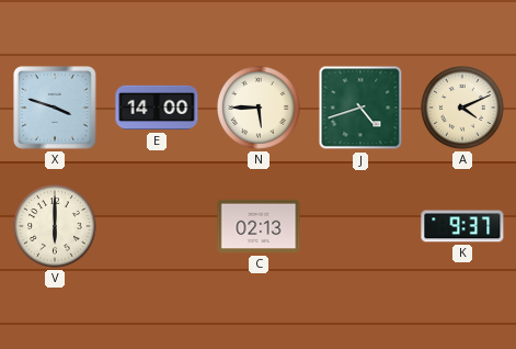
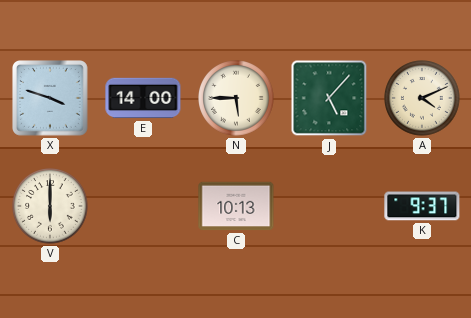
J: 4:42 -> 5:07
C: 02:13 -> 10:13
